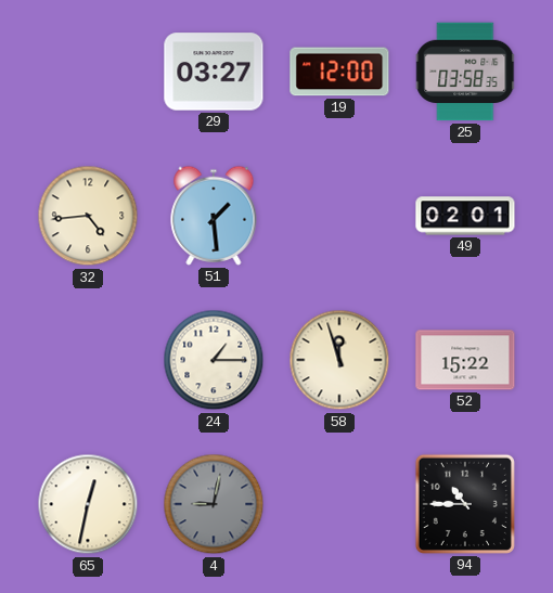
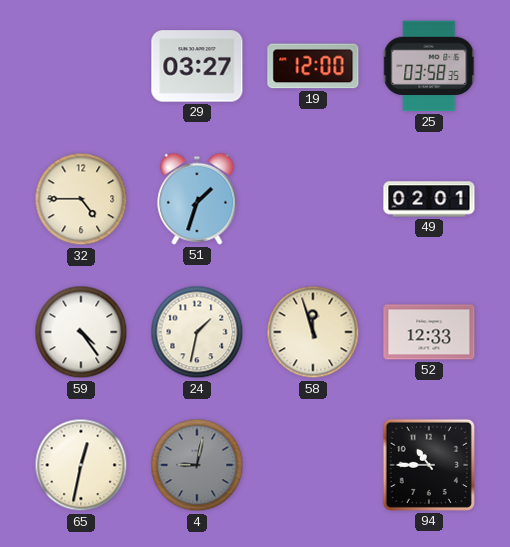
32: 4:44 -> 4:45
51: 1:29 -> 1:33
59: none -> 4:24
24: 1:15 -> 1:32
52: 15:22 -> 12:33
